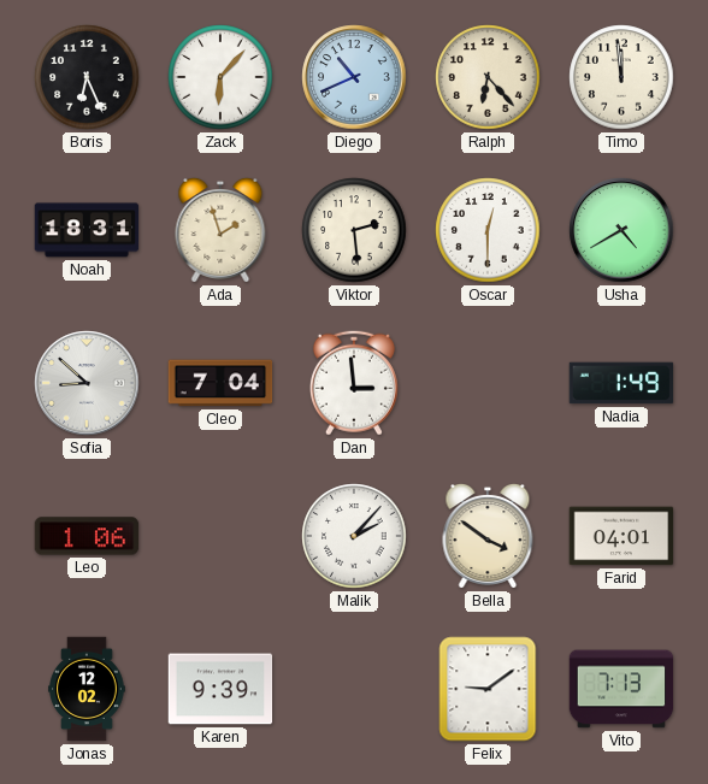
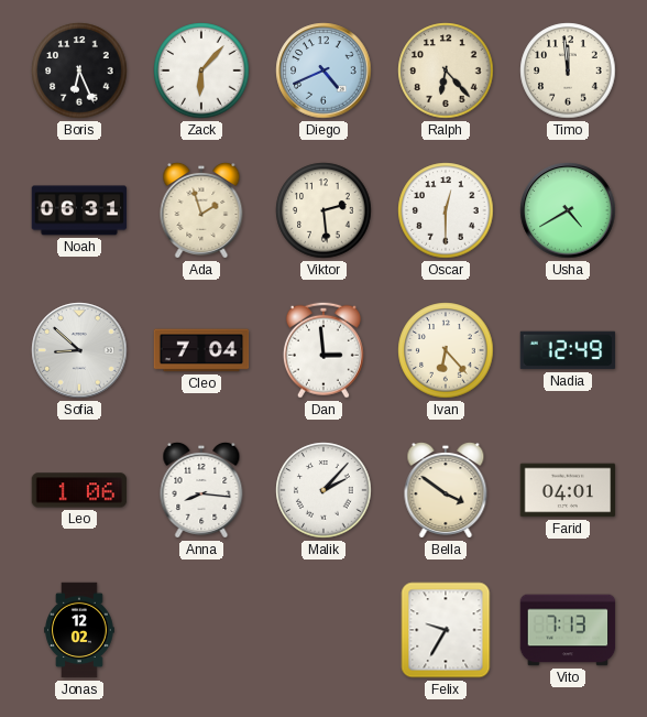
Diego: 10:41 -> 4:41
Noah: 18:31 -> 06:31
Ivan: none -> 6:23
Nadia: 1:49 -> 12:49
Anna: none -> 8:16
Karen: 9:39 -> none
Felix: 9:09 -> 9:35
